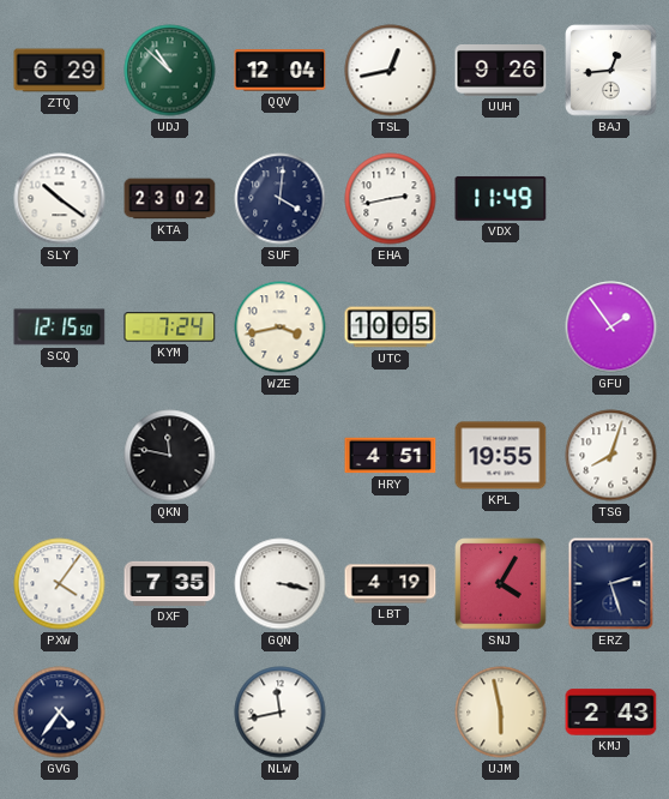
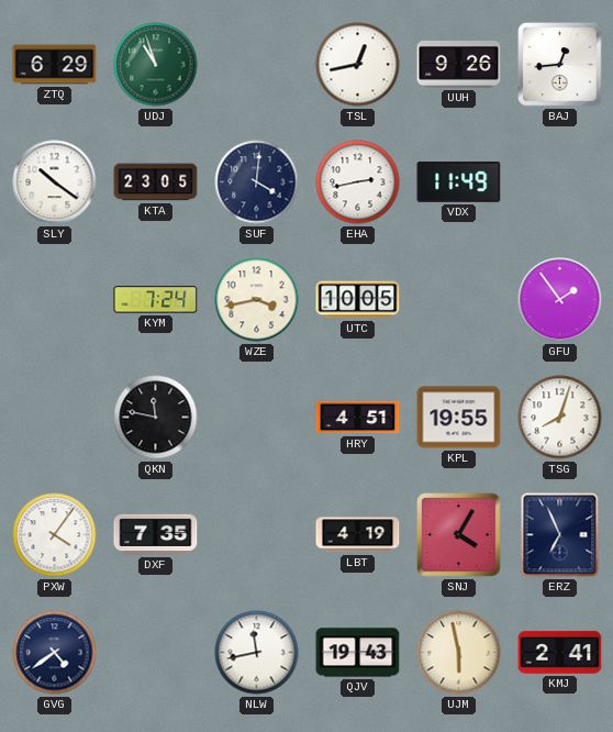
UDJ: 10:52 -> 10:57
QQV: 12:04 -> none
KTA: 23:02 -> 23:05
SCQ: 12:15 -> none
GQN: 3:17 -> none
ERZ: 2:27 -> 6:56
GVG: 4:36 -> 4:39
QJV: none -> 19:43
KMJ: 2:43 -> 2:41
